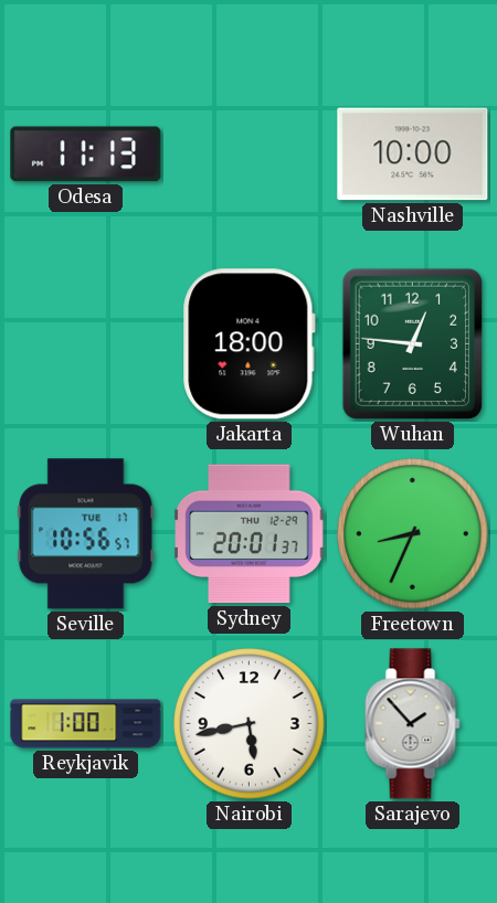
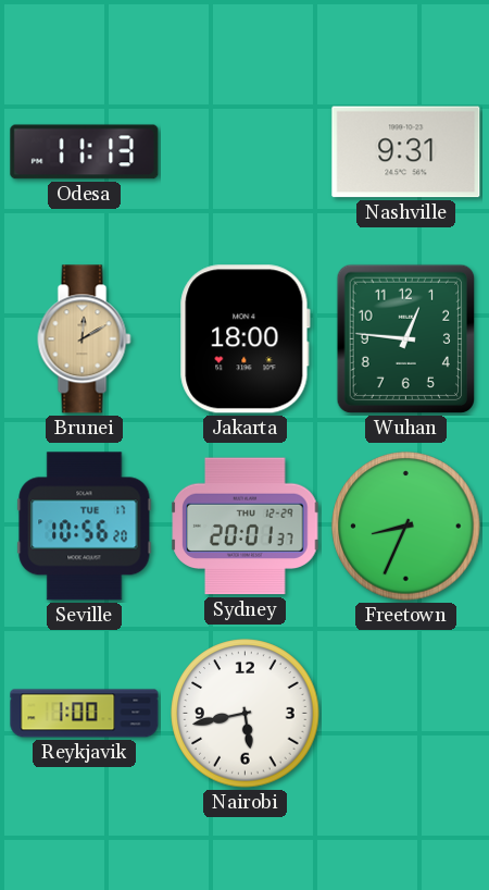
Nashville: 10:00 -> 9:31
Brunei: none -> 12:10
Seville: 10:56:57 -> 10:56:20
Sarajevo: 1:53 -> none
